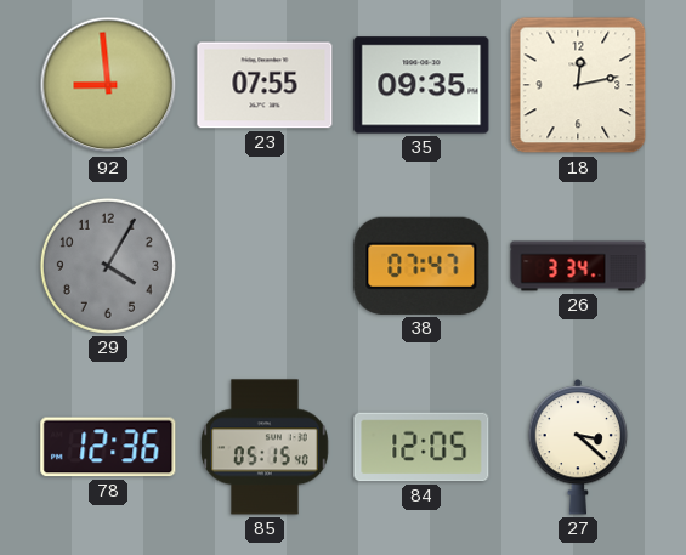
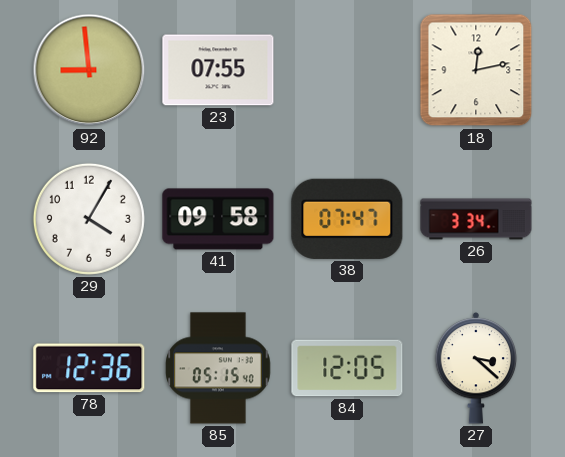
35: 09:35 -> none
29 dial: grey -> white
41: none -> 09:58
